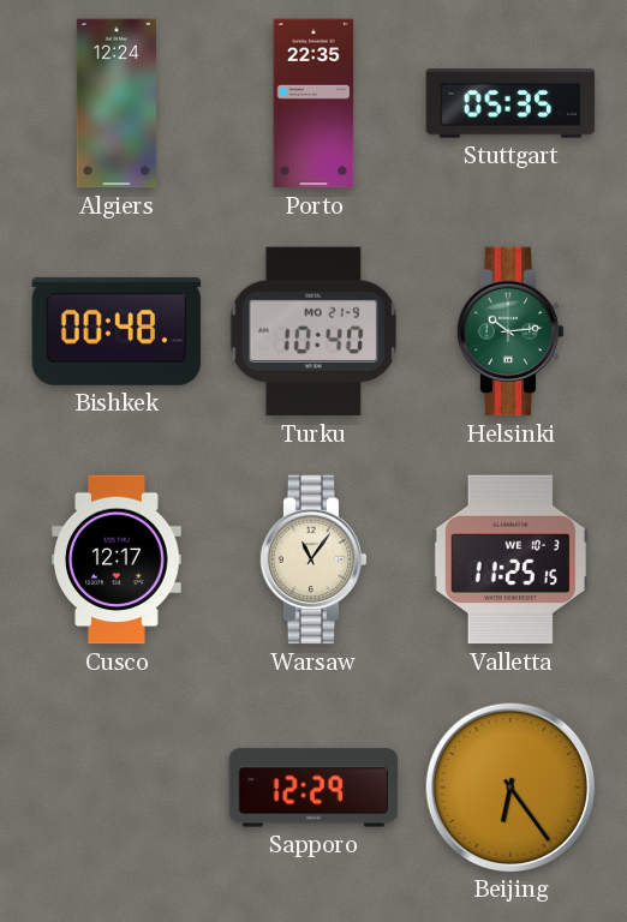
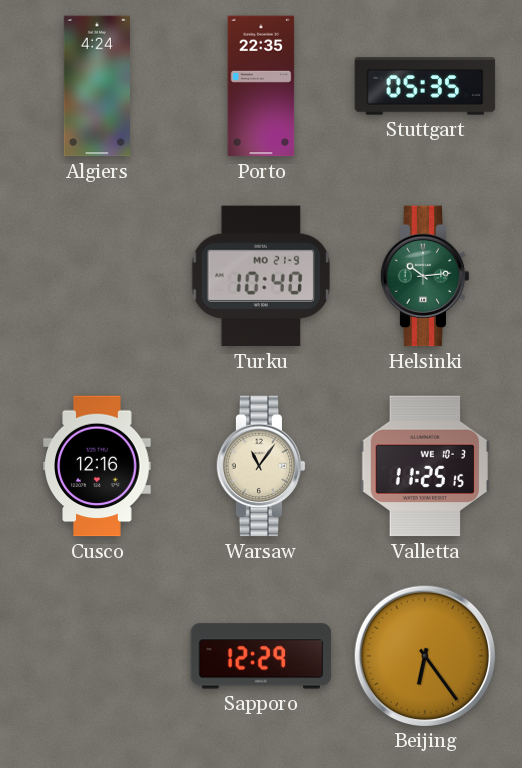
Algiers: 12:24 -> 4:24
Bishkek: 00:48 -> none
Cusco: 12:17 -> 12:16
